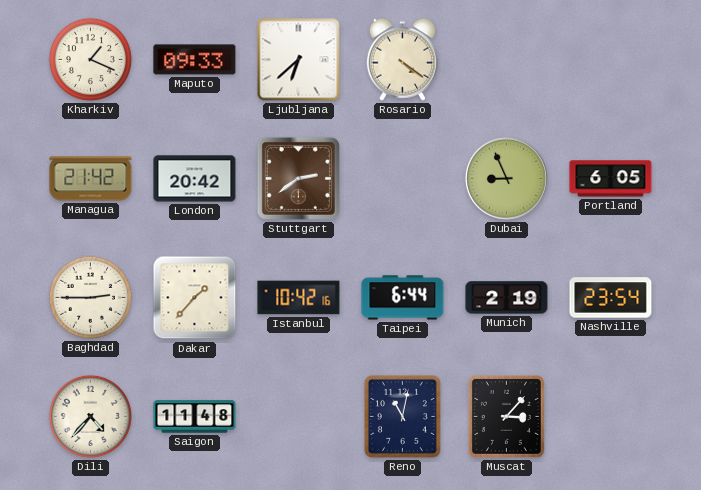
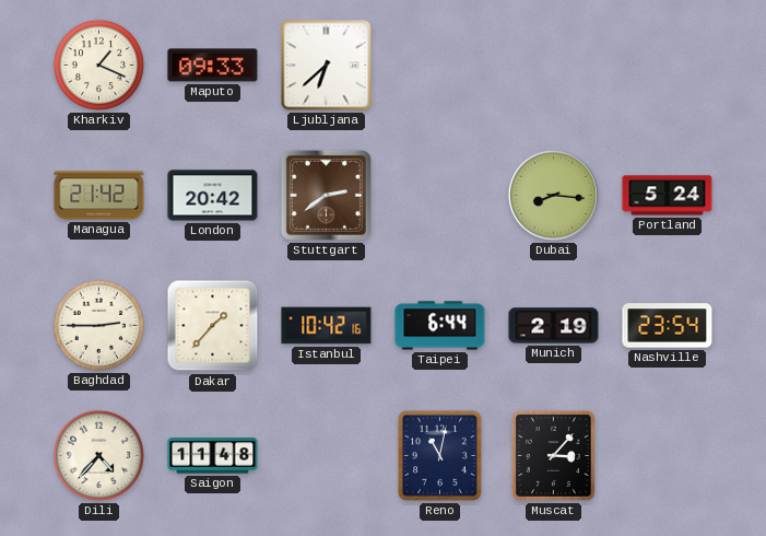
Rosario: 4:21 -> none
Dubai: 8:56 -> 8:16
Portland: 6:05 -> 5:24
